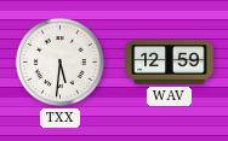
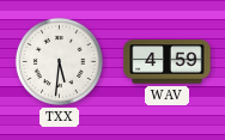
WAV: 12:59 -> 4:59
